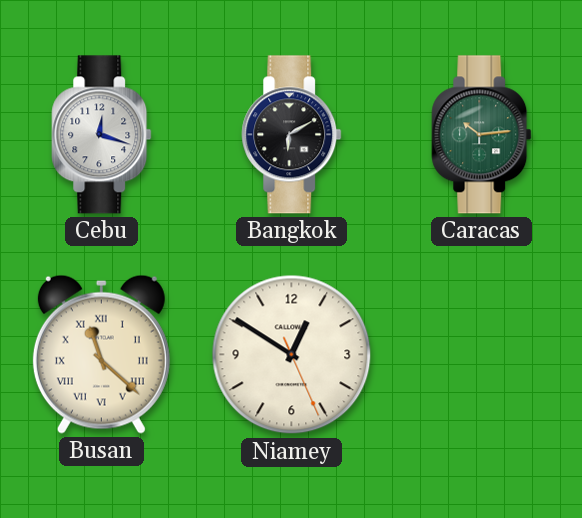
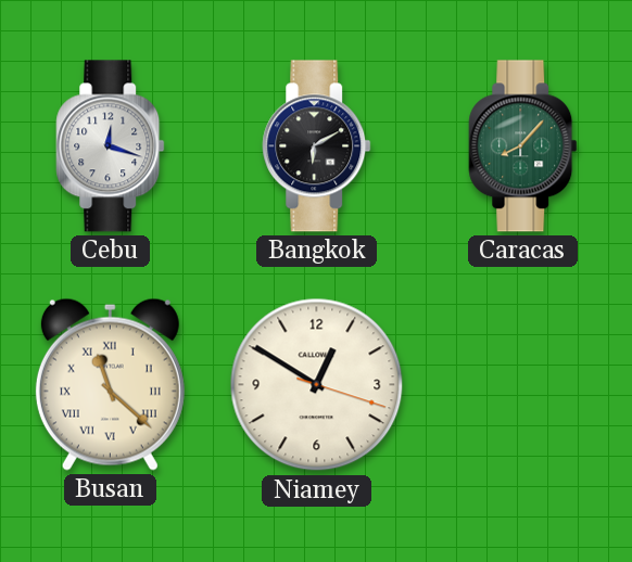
Caracas: 10:14 -> 8:07
Niamey: 12:50:26 -> 12:50:18
